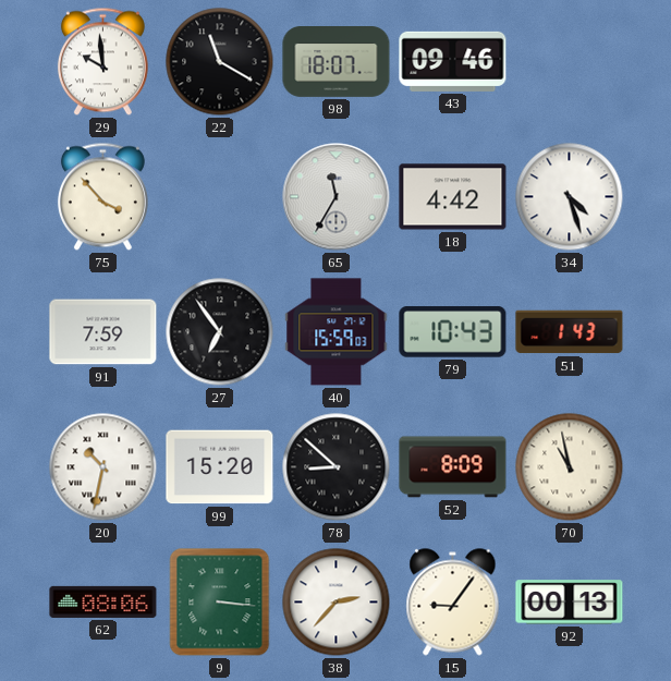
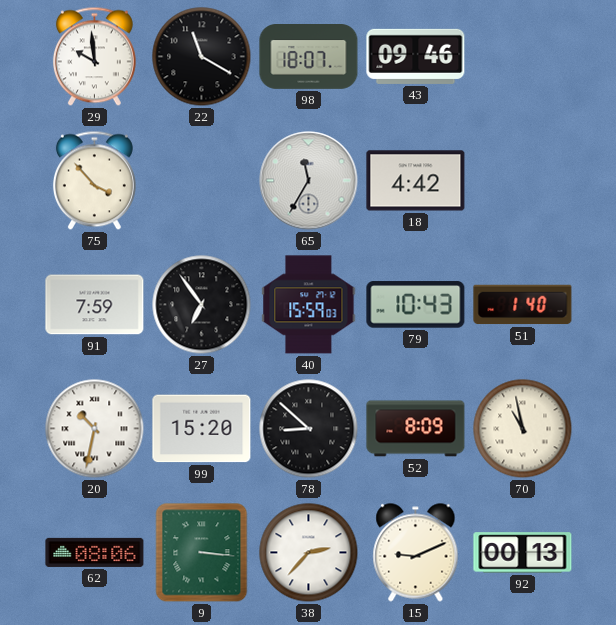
34: 4:27 -> none
51: 1:43 -> 1:40
15: 9:06 -> 9:11
